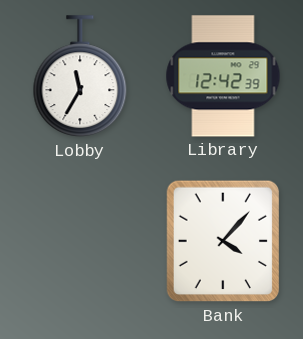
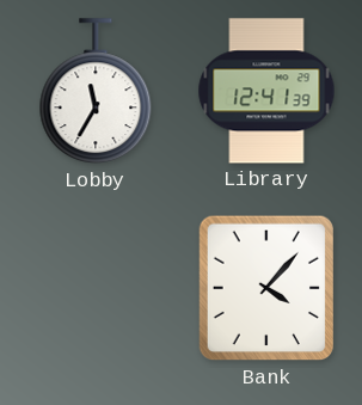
Library: 12:42 -> 12:41
